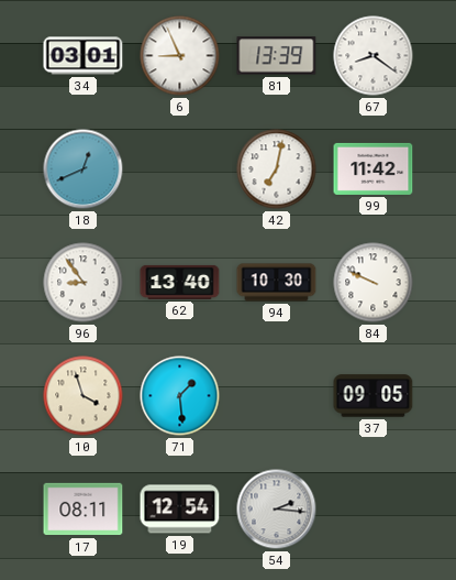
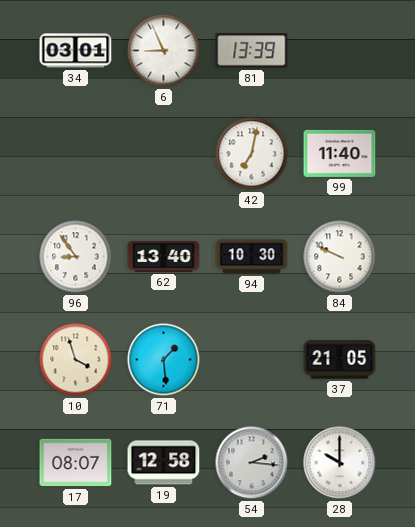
67: 8:21 -> none
18: 12:41 -> none
99: 11:42 -> 11:40
37: 09:05 -> 21:05
17: 08:11 -> 08:07
19: 12:54 -> 12:58
28: none -> 10:00
